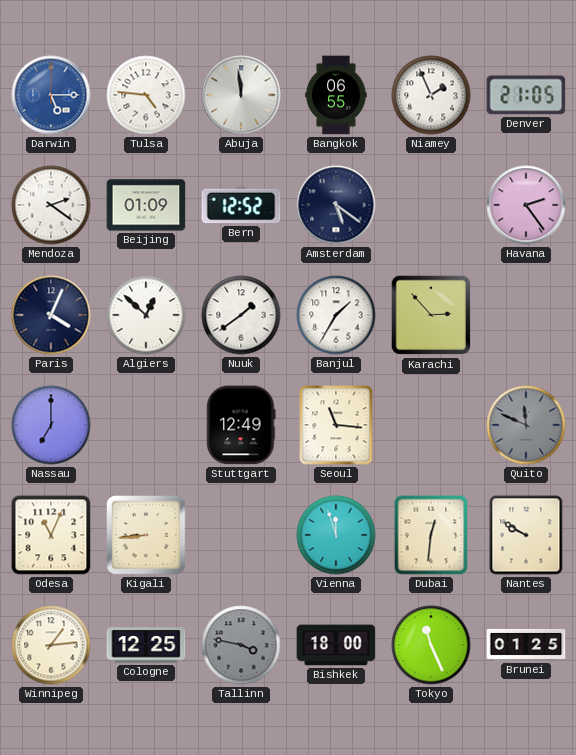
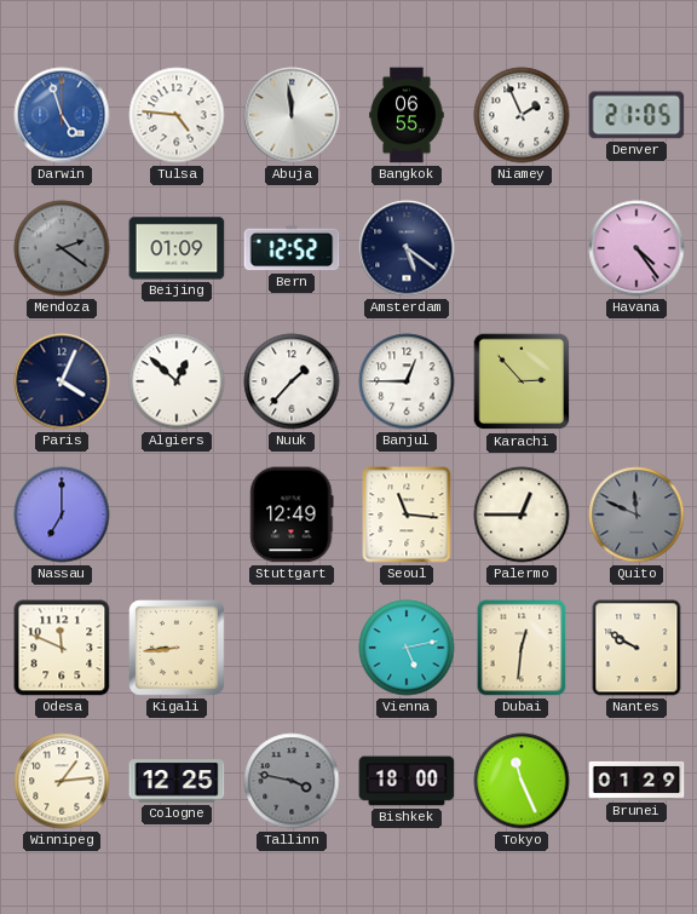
Darwin: 5:15 -> 4:57
Mendoza dial: white -> grey
Havana: 2:24 -> 4:24
Nuuk: 1:39 -> 1:37
Banjul: 1:35 -> 12:45
Palermo: none -> 12:45
Odesa: 11:04 -> 11:49
Vienna: 11:57 -> 5:13
Brunei: 01:25 -> 01:29
